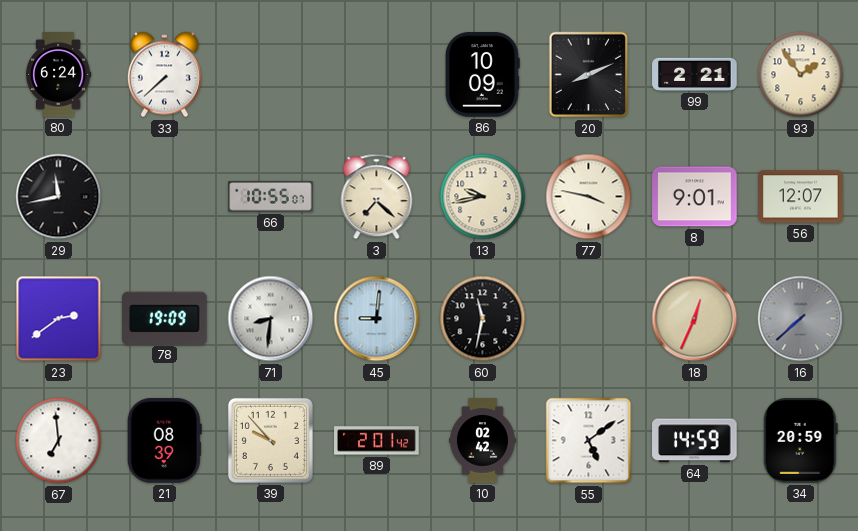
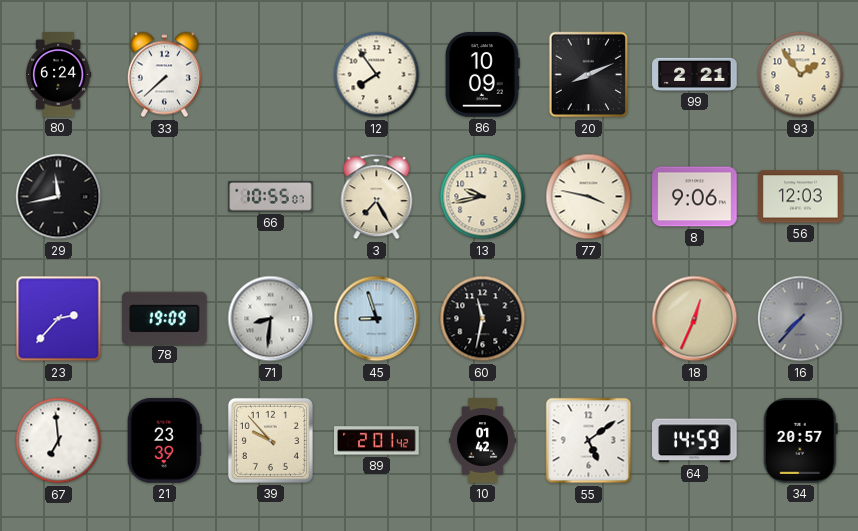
12: none -> 7:54
3: 7:22 -> 7:25
8: 9:01 -> 9:06
56: 12:07 -> 12:03
23: 2:39 -> 2:37
45: 9:01 -> 8:57
16: 7:38 -> 7:37
21: 08:39 -> 23:39
10: 02:42 -> 01:42
34: 20:59 -> 20:57
